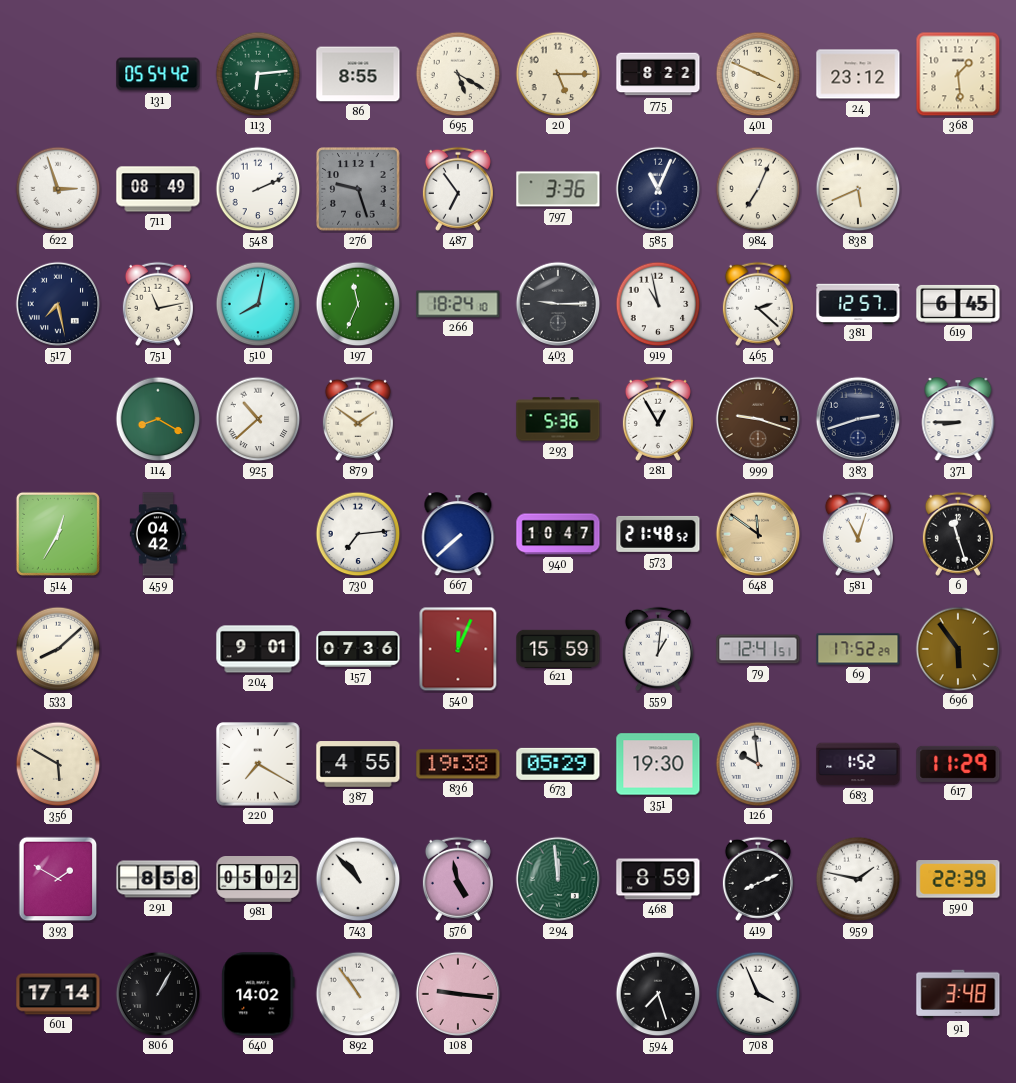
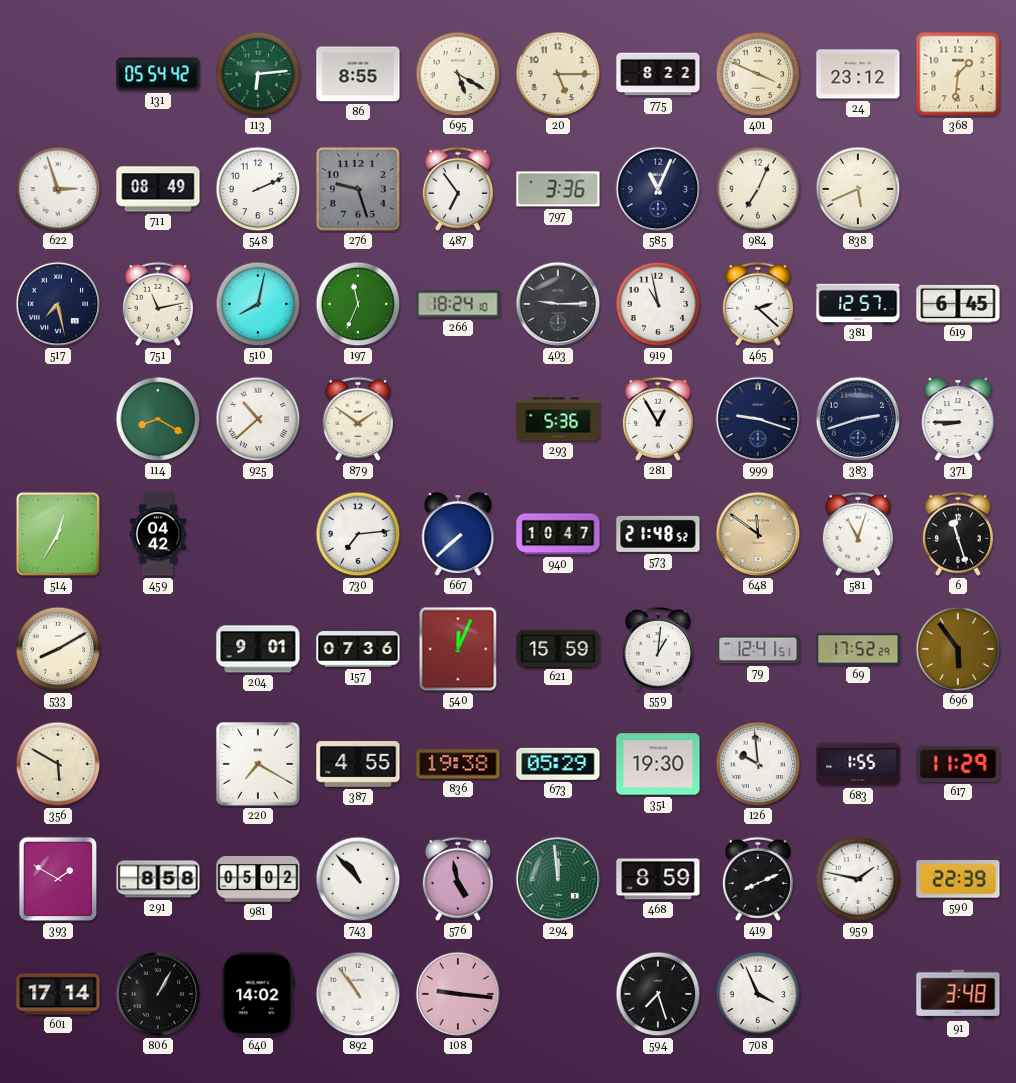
368: 1:29 -> 1:31
999 dial: brown -> navy
533: 8:08 -> 8:10
683: 1:52 -> 1:55
